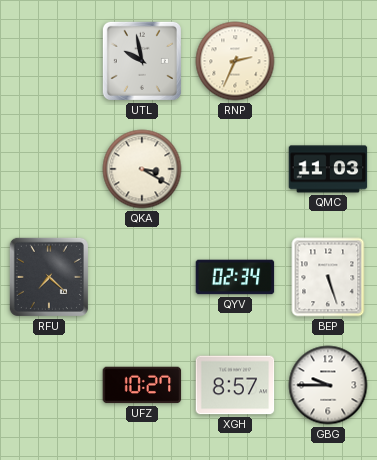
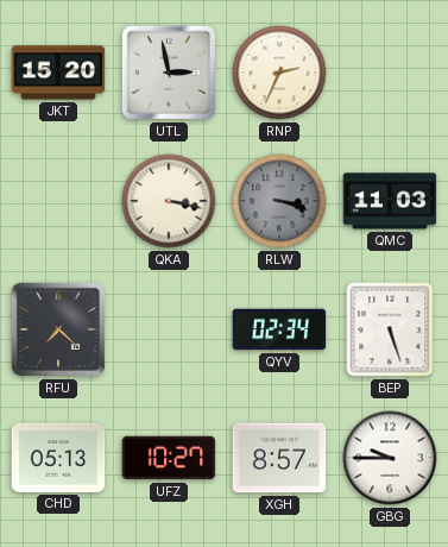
JKT: none -> 15:20
UTL: 9:58 -> 2:58
QKA: 3:20 -> 3:17
RLW: none -> 3:18
CHD: none -> 05:13
